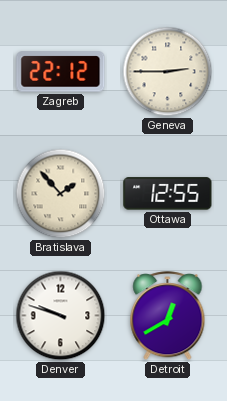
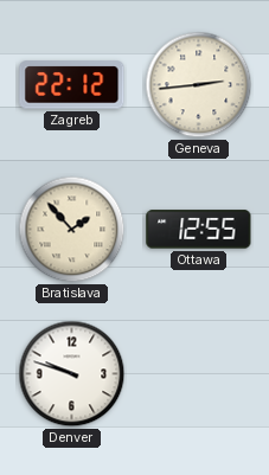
Geneva: 2:45 -> 2:44
Detroit: 12:40 -> none
